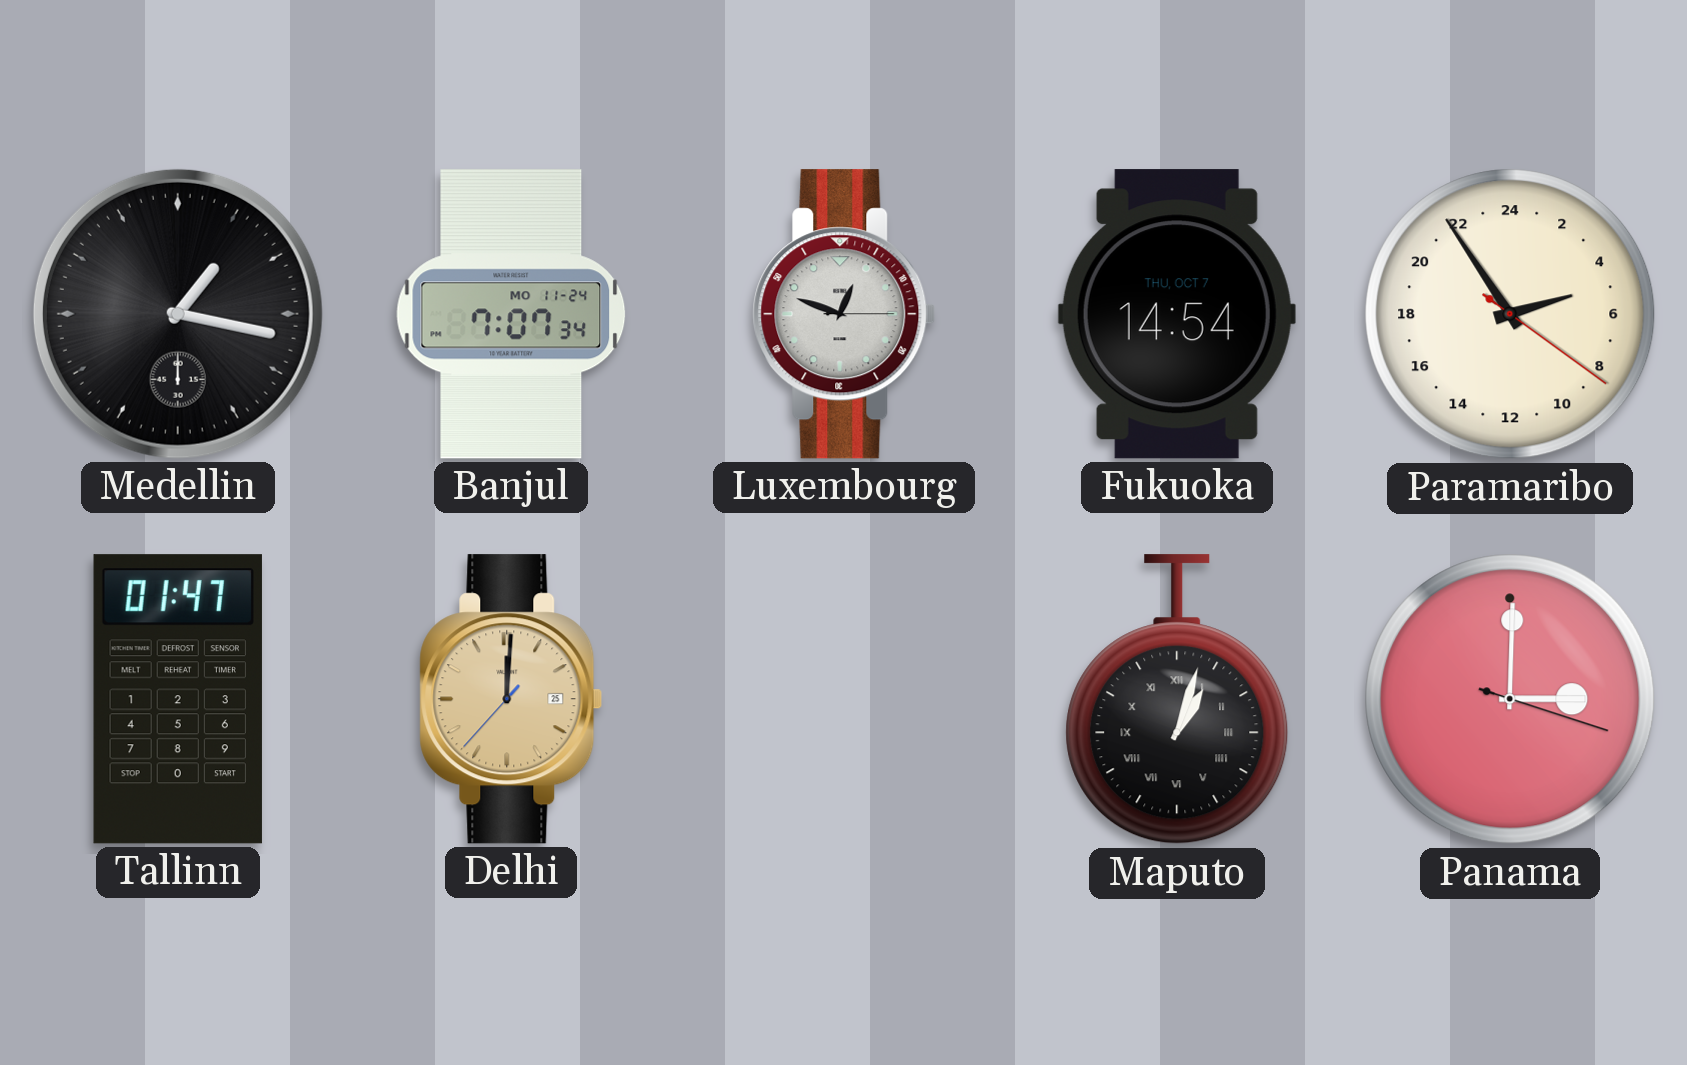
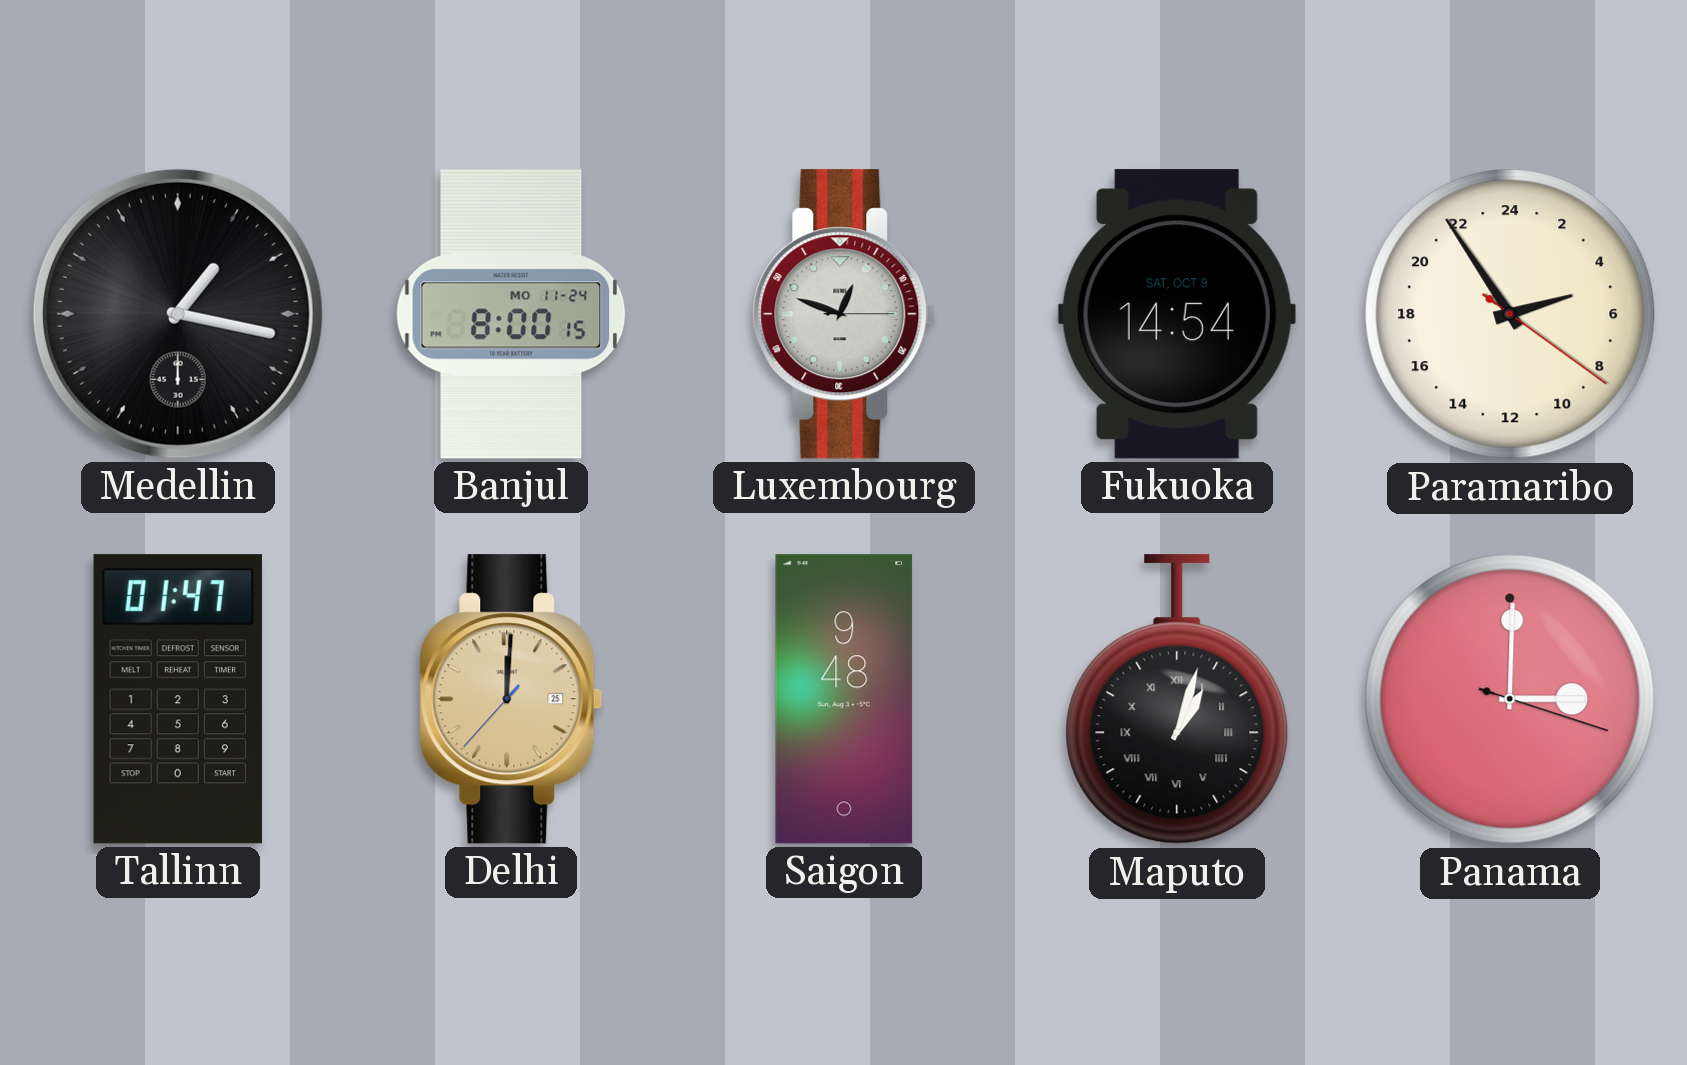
Banjul: 7:07 -> 8:00
Fukuoka date: THU, OCT 7 -> SAT, OCT 9
Saigon: none -> 9:48
